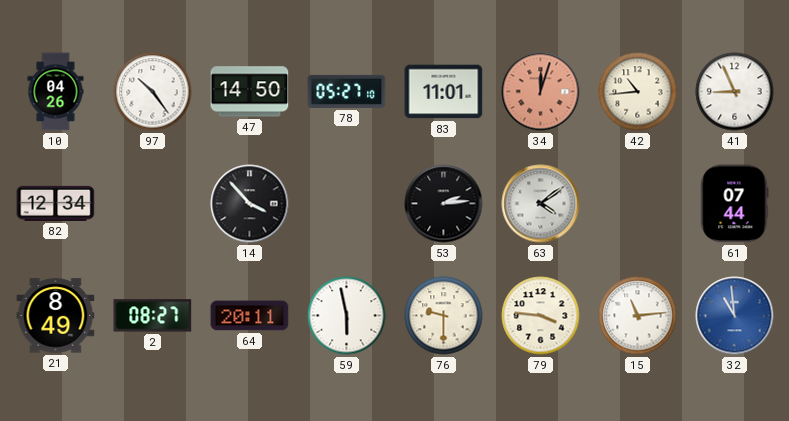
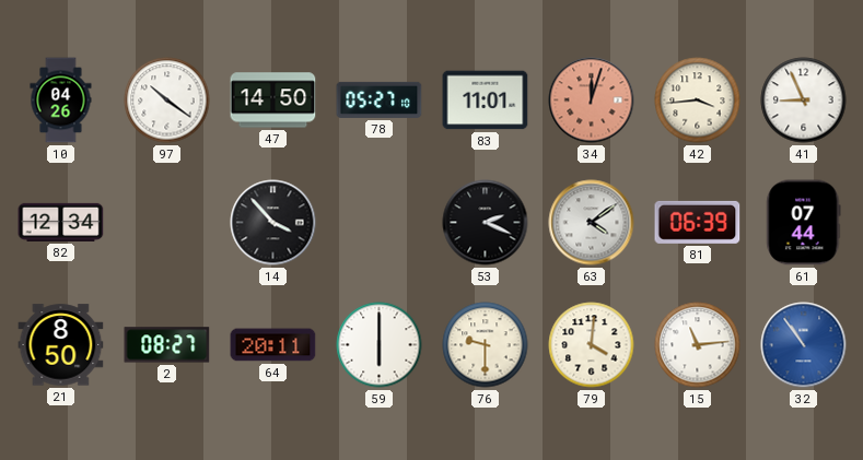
97: 10:24 -> 10:21
42: 10:44 -> 3:44
53: 2:14 -> 2:19
81: none -> 06:39
21: 8:49 -> 8:50
59: 5:58 -> 6:00
79: 3:46 -> 4:01
32: 10:59 -> 10:54
